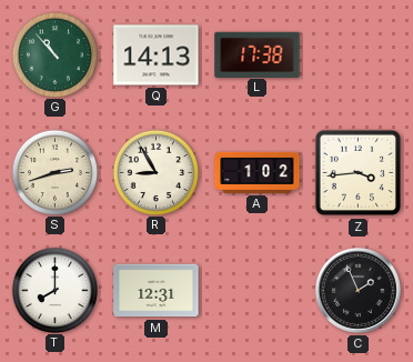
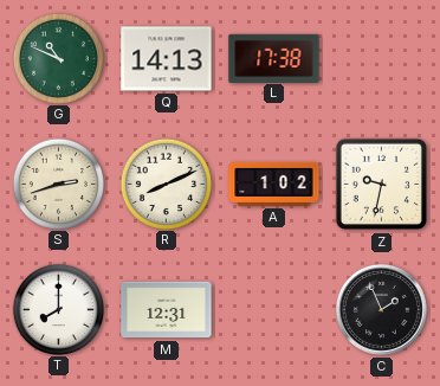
G: 10:53 -> 10:49
R: 8:55 -> 8:11
Z: 3:44 -> 9:32
